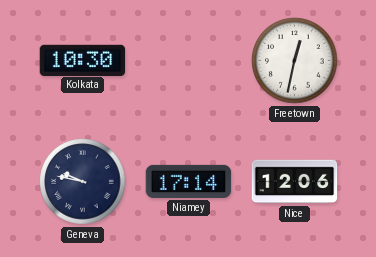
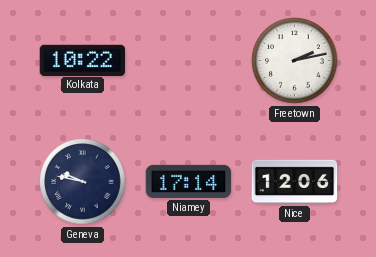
Kolkata: 10:30 -> 10:22
Freetown: 12:32 -> 2:13
